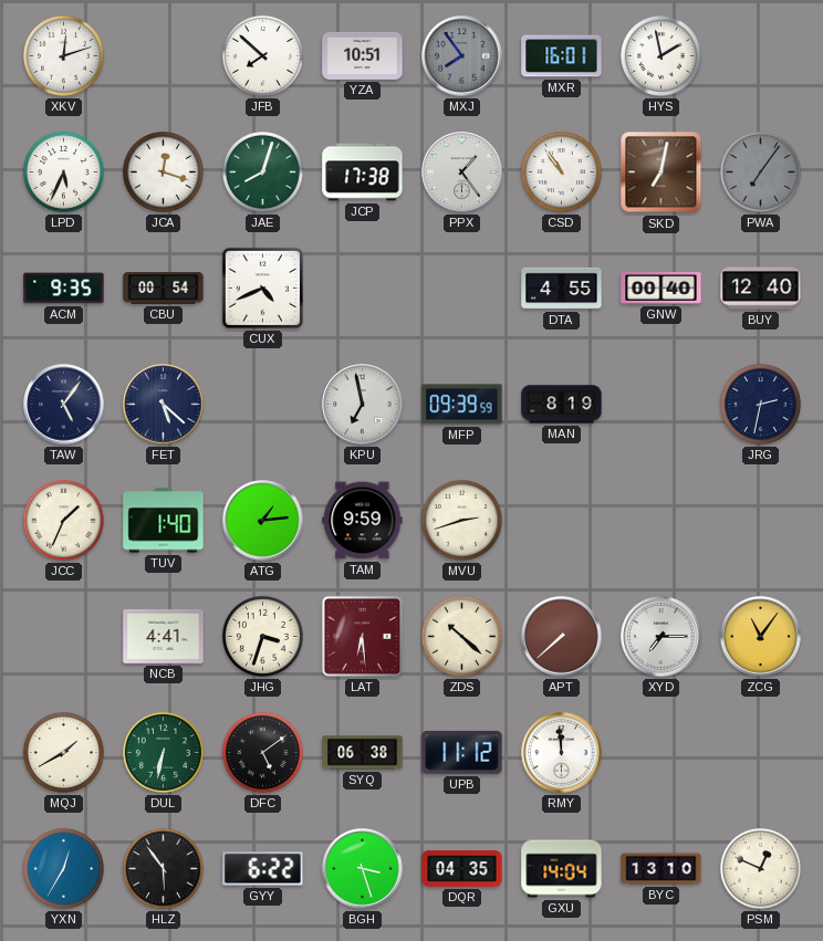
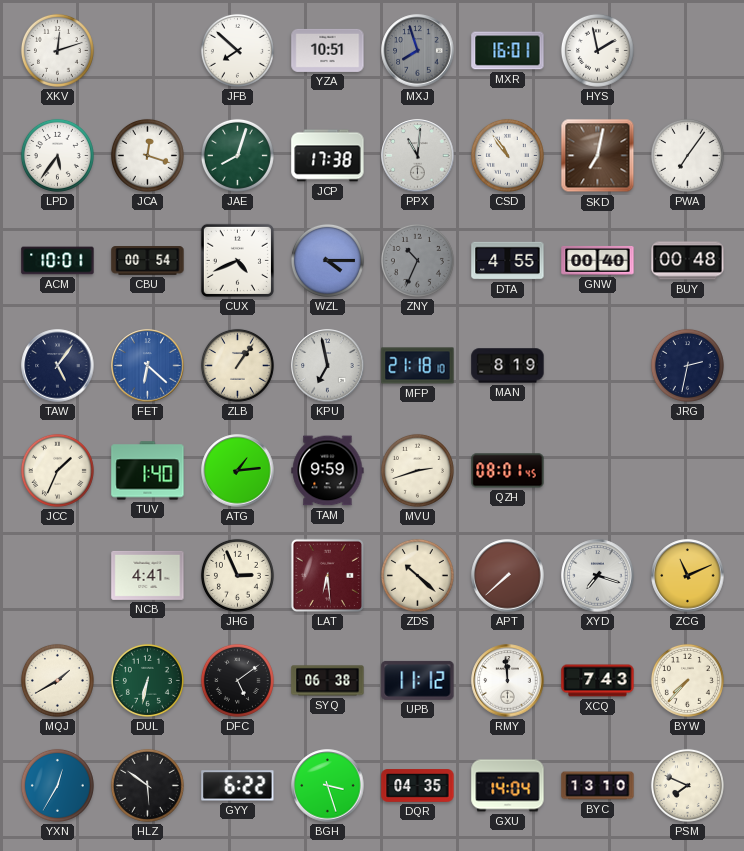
MXJ: 7:54 -> 7:57
LPD: 5:34 -> 5:36
PPX: 1:24 -> 11:01
PWA dial: grey -> white
ACM: 9:35 -> 10:01
WZL: none -> 4:15
ZNY: none -> 10:34
BUY: 12:40 -> 00:48
FET: 5:22 -> 6:22
FET dial: navy -> blue
ZLB: none -> 1:06
MFP: 09:39 -> 21:18
QZH: none -> 08:01
JHG: 3:33 -> 2:56
XYD: 7:15 -> 7:18
ZCG: 11:06 -> 11:11
XCQ: none -> 7:43
BYW: none -> 7:37
HLZ: 5:54 -> 5:51
PSM: 12:49 -> 7:49
